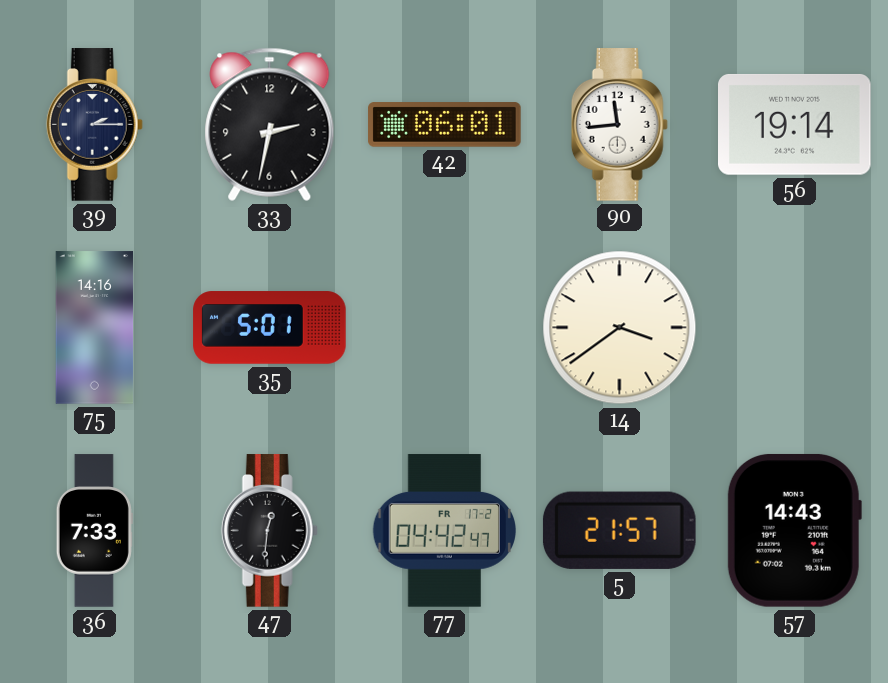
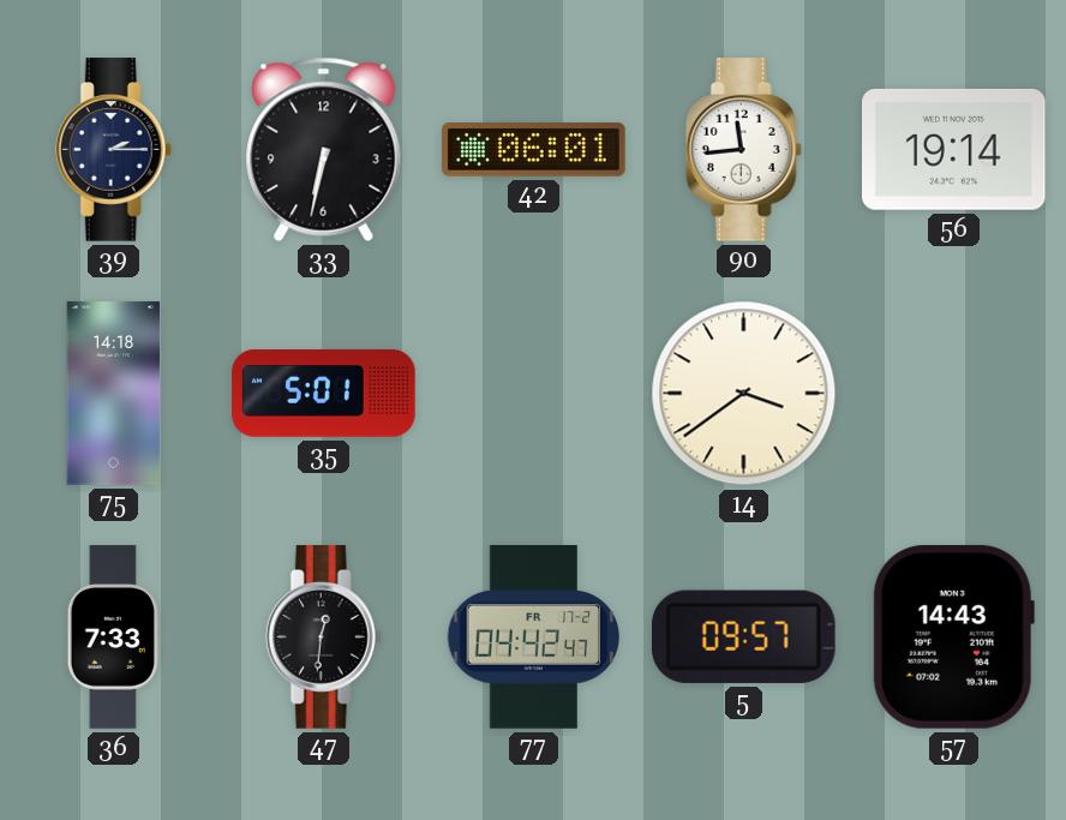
33: 2:32 -> 6:32
75: 14:16 -> 14:18
5: 21:57 -> 09:57
